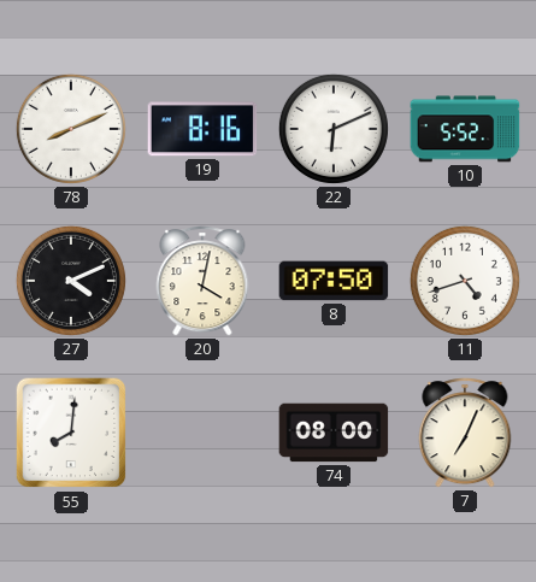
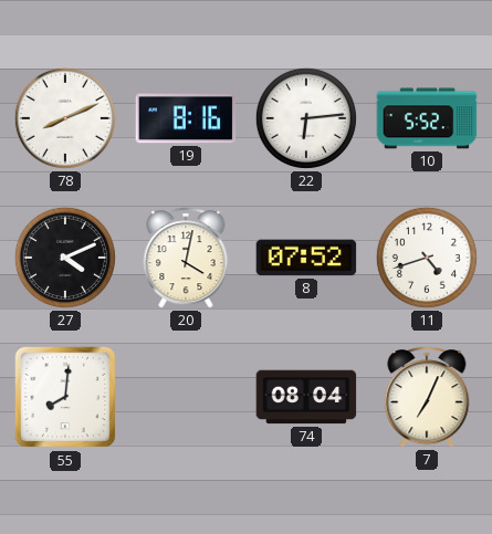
22: 6:11 -> 6:14
8: 07:50 -> 07:52
74: 08:00 -> 08:04
